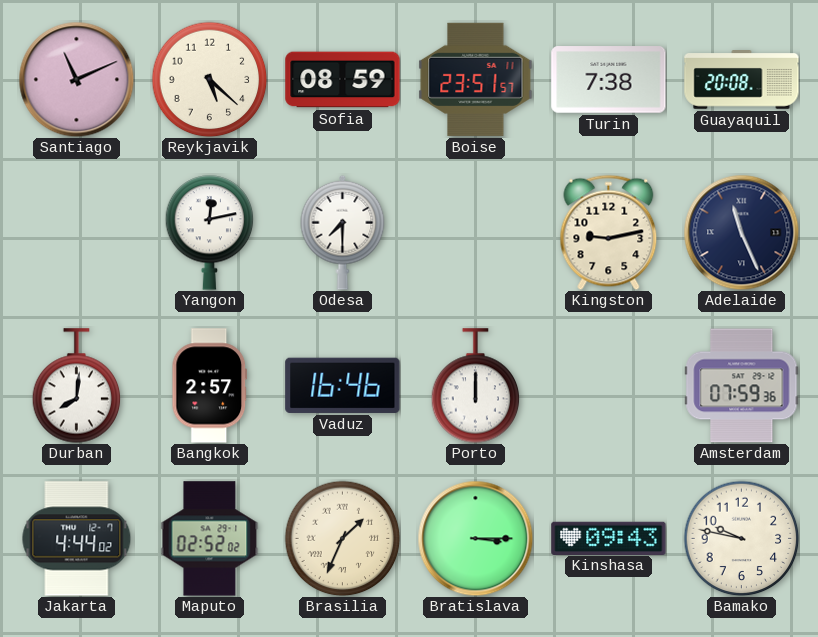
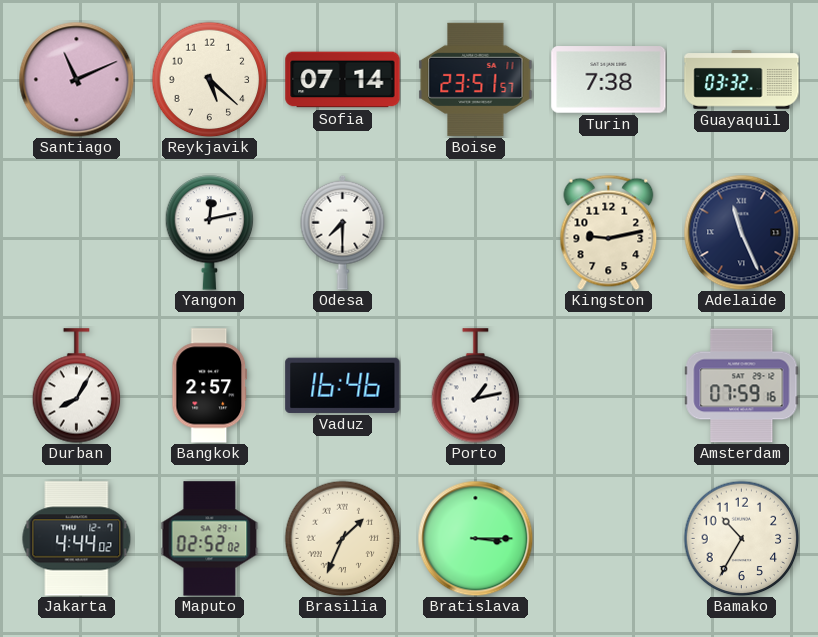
Sofia: 08:59 -> 07:14
Guayaquil: 20:08 -> 03:32
Durban: 8:01 -> 8:05
Porto: 12:00 -> 1:13
Amsterdam: 07:59:36 -> 07:59:16
Kinshasa: 09:43 -> none
Bamako: 9:47 -> 10:35
